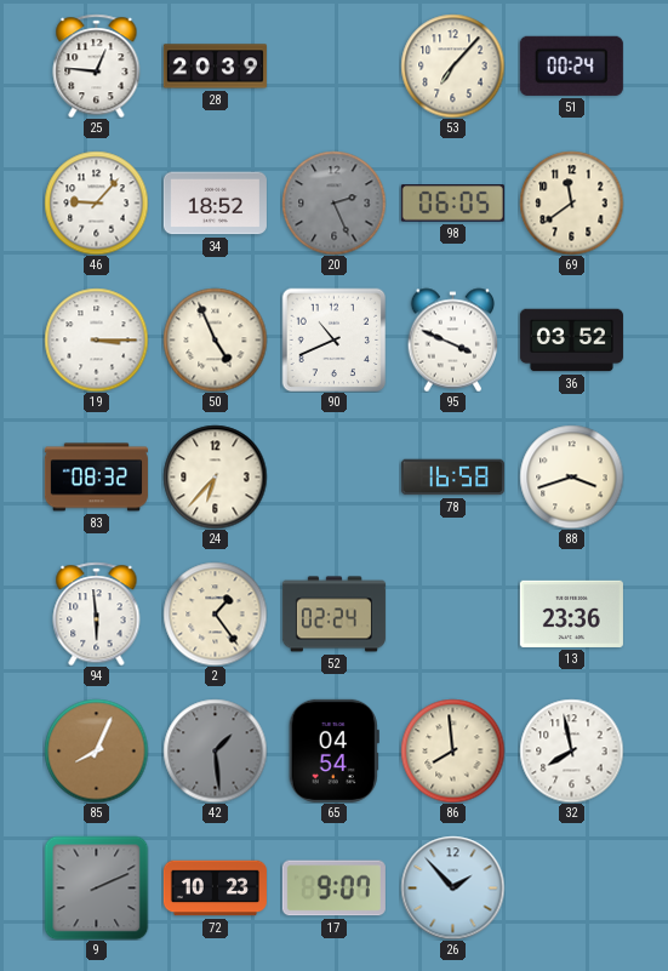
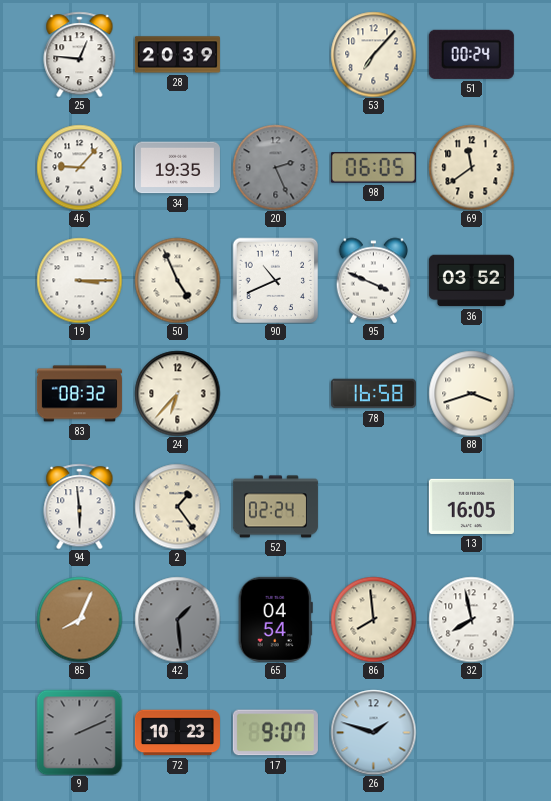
34: 18:52 -> 19:35
13: 23:36 -> 16:05
26: 1:53 -> 1:48
